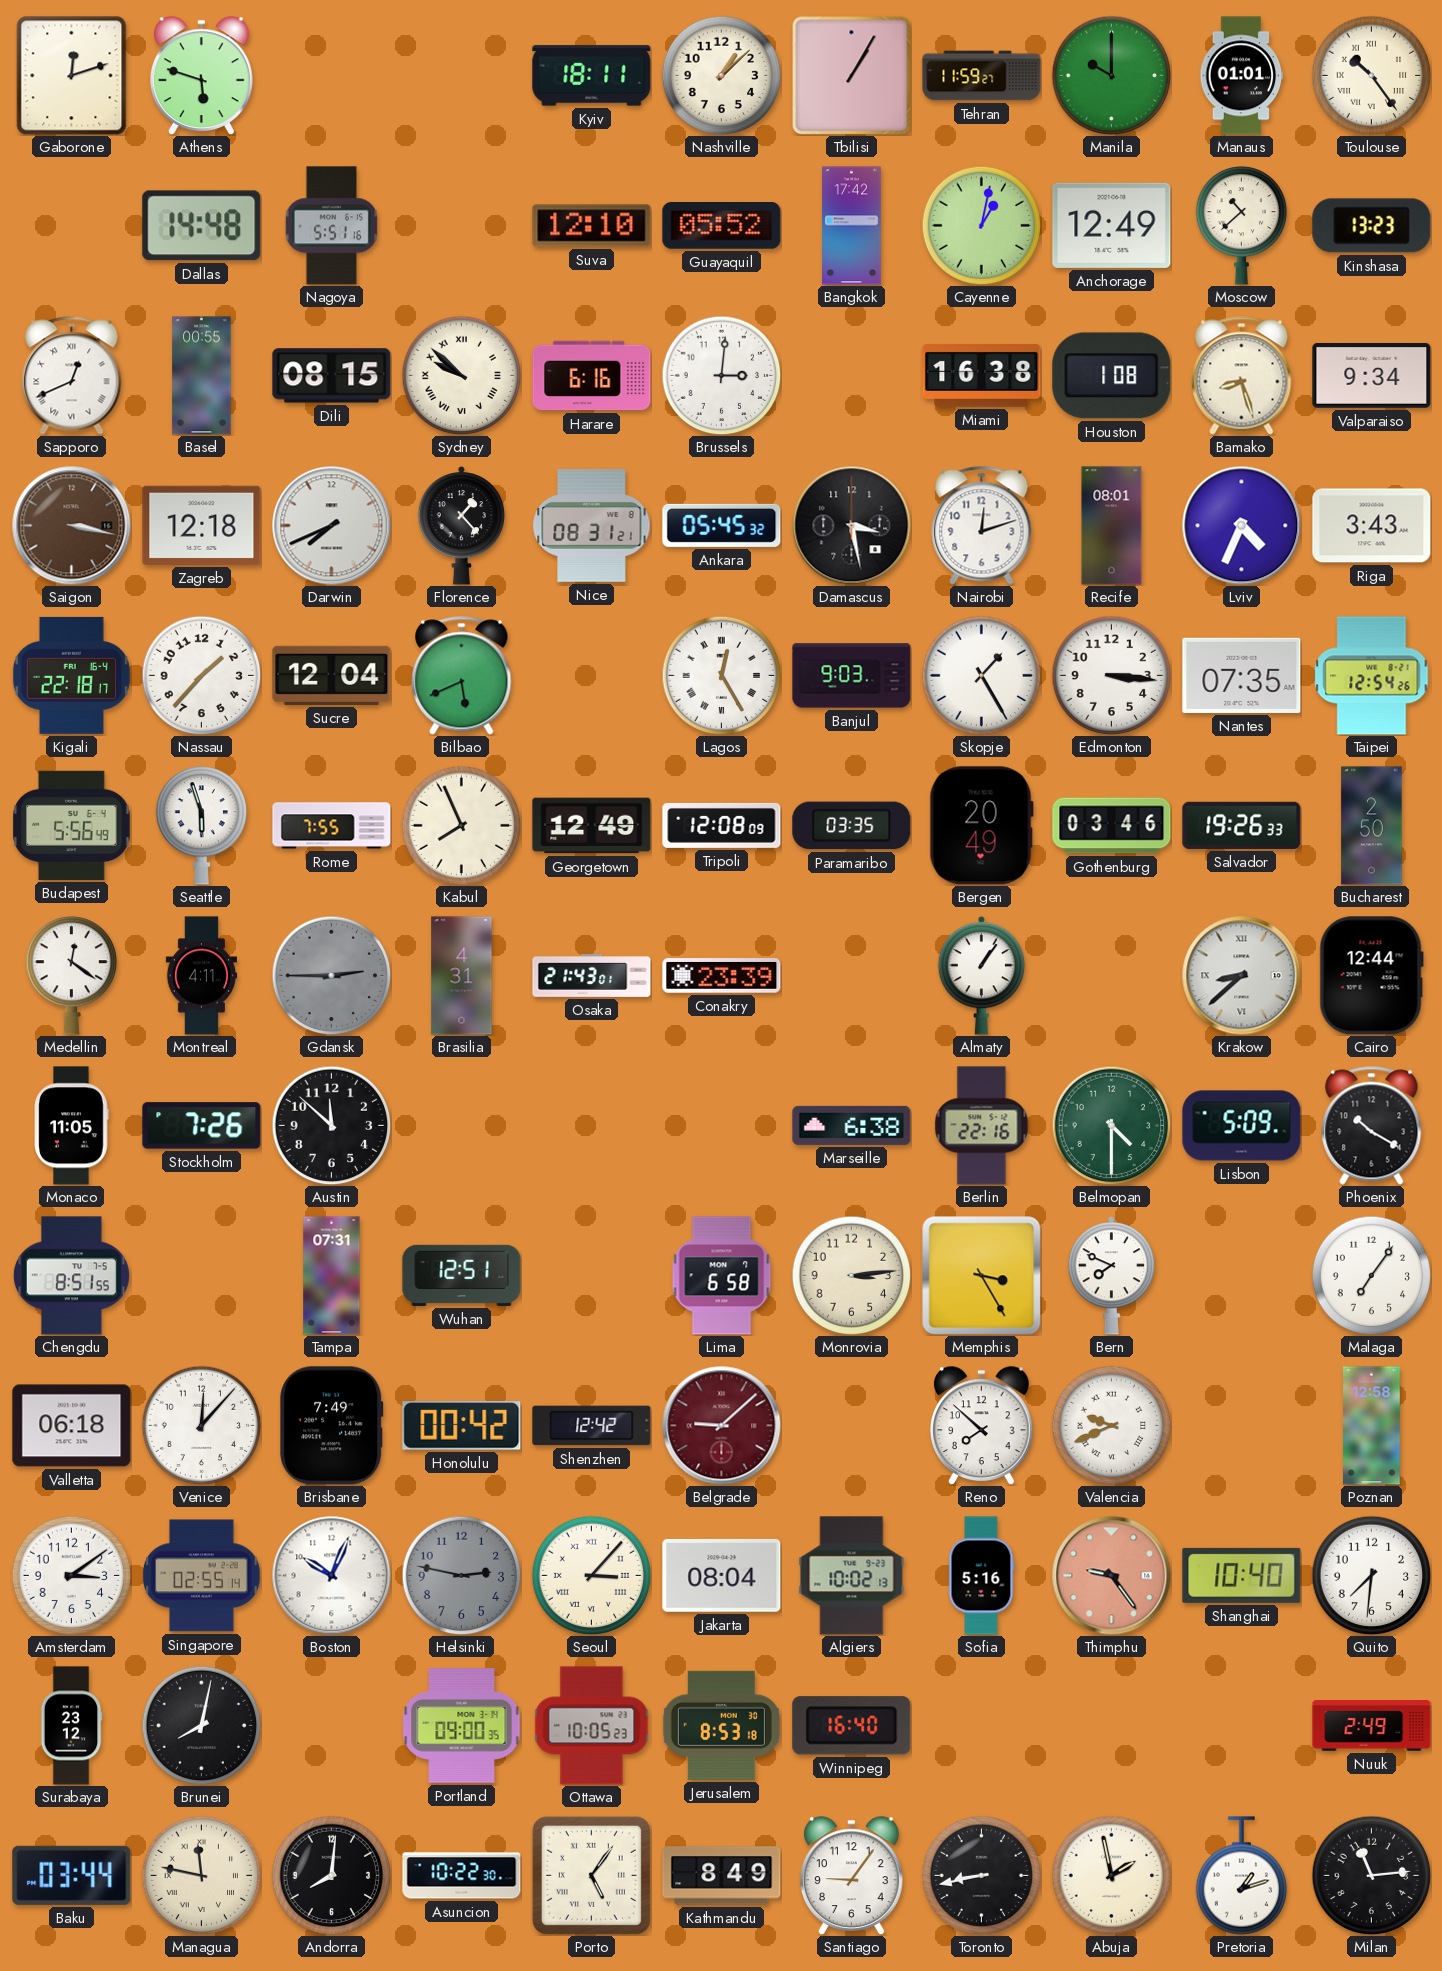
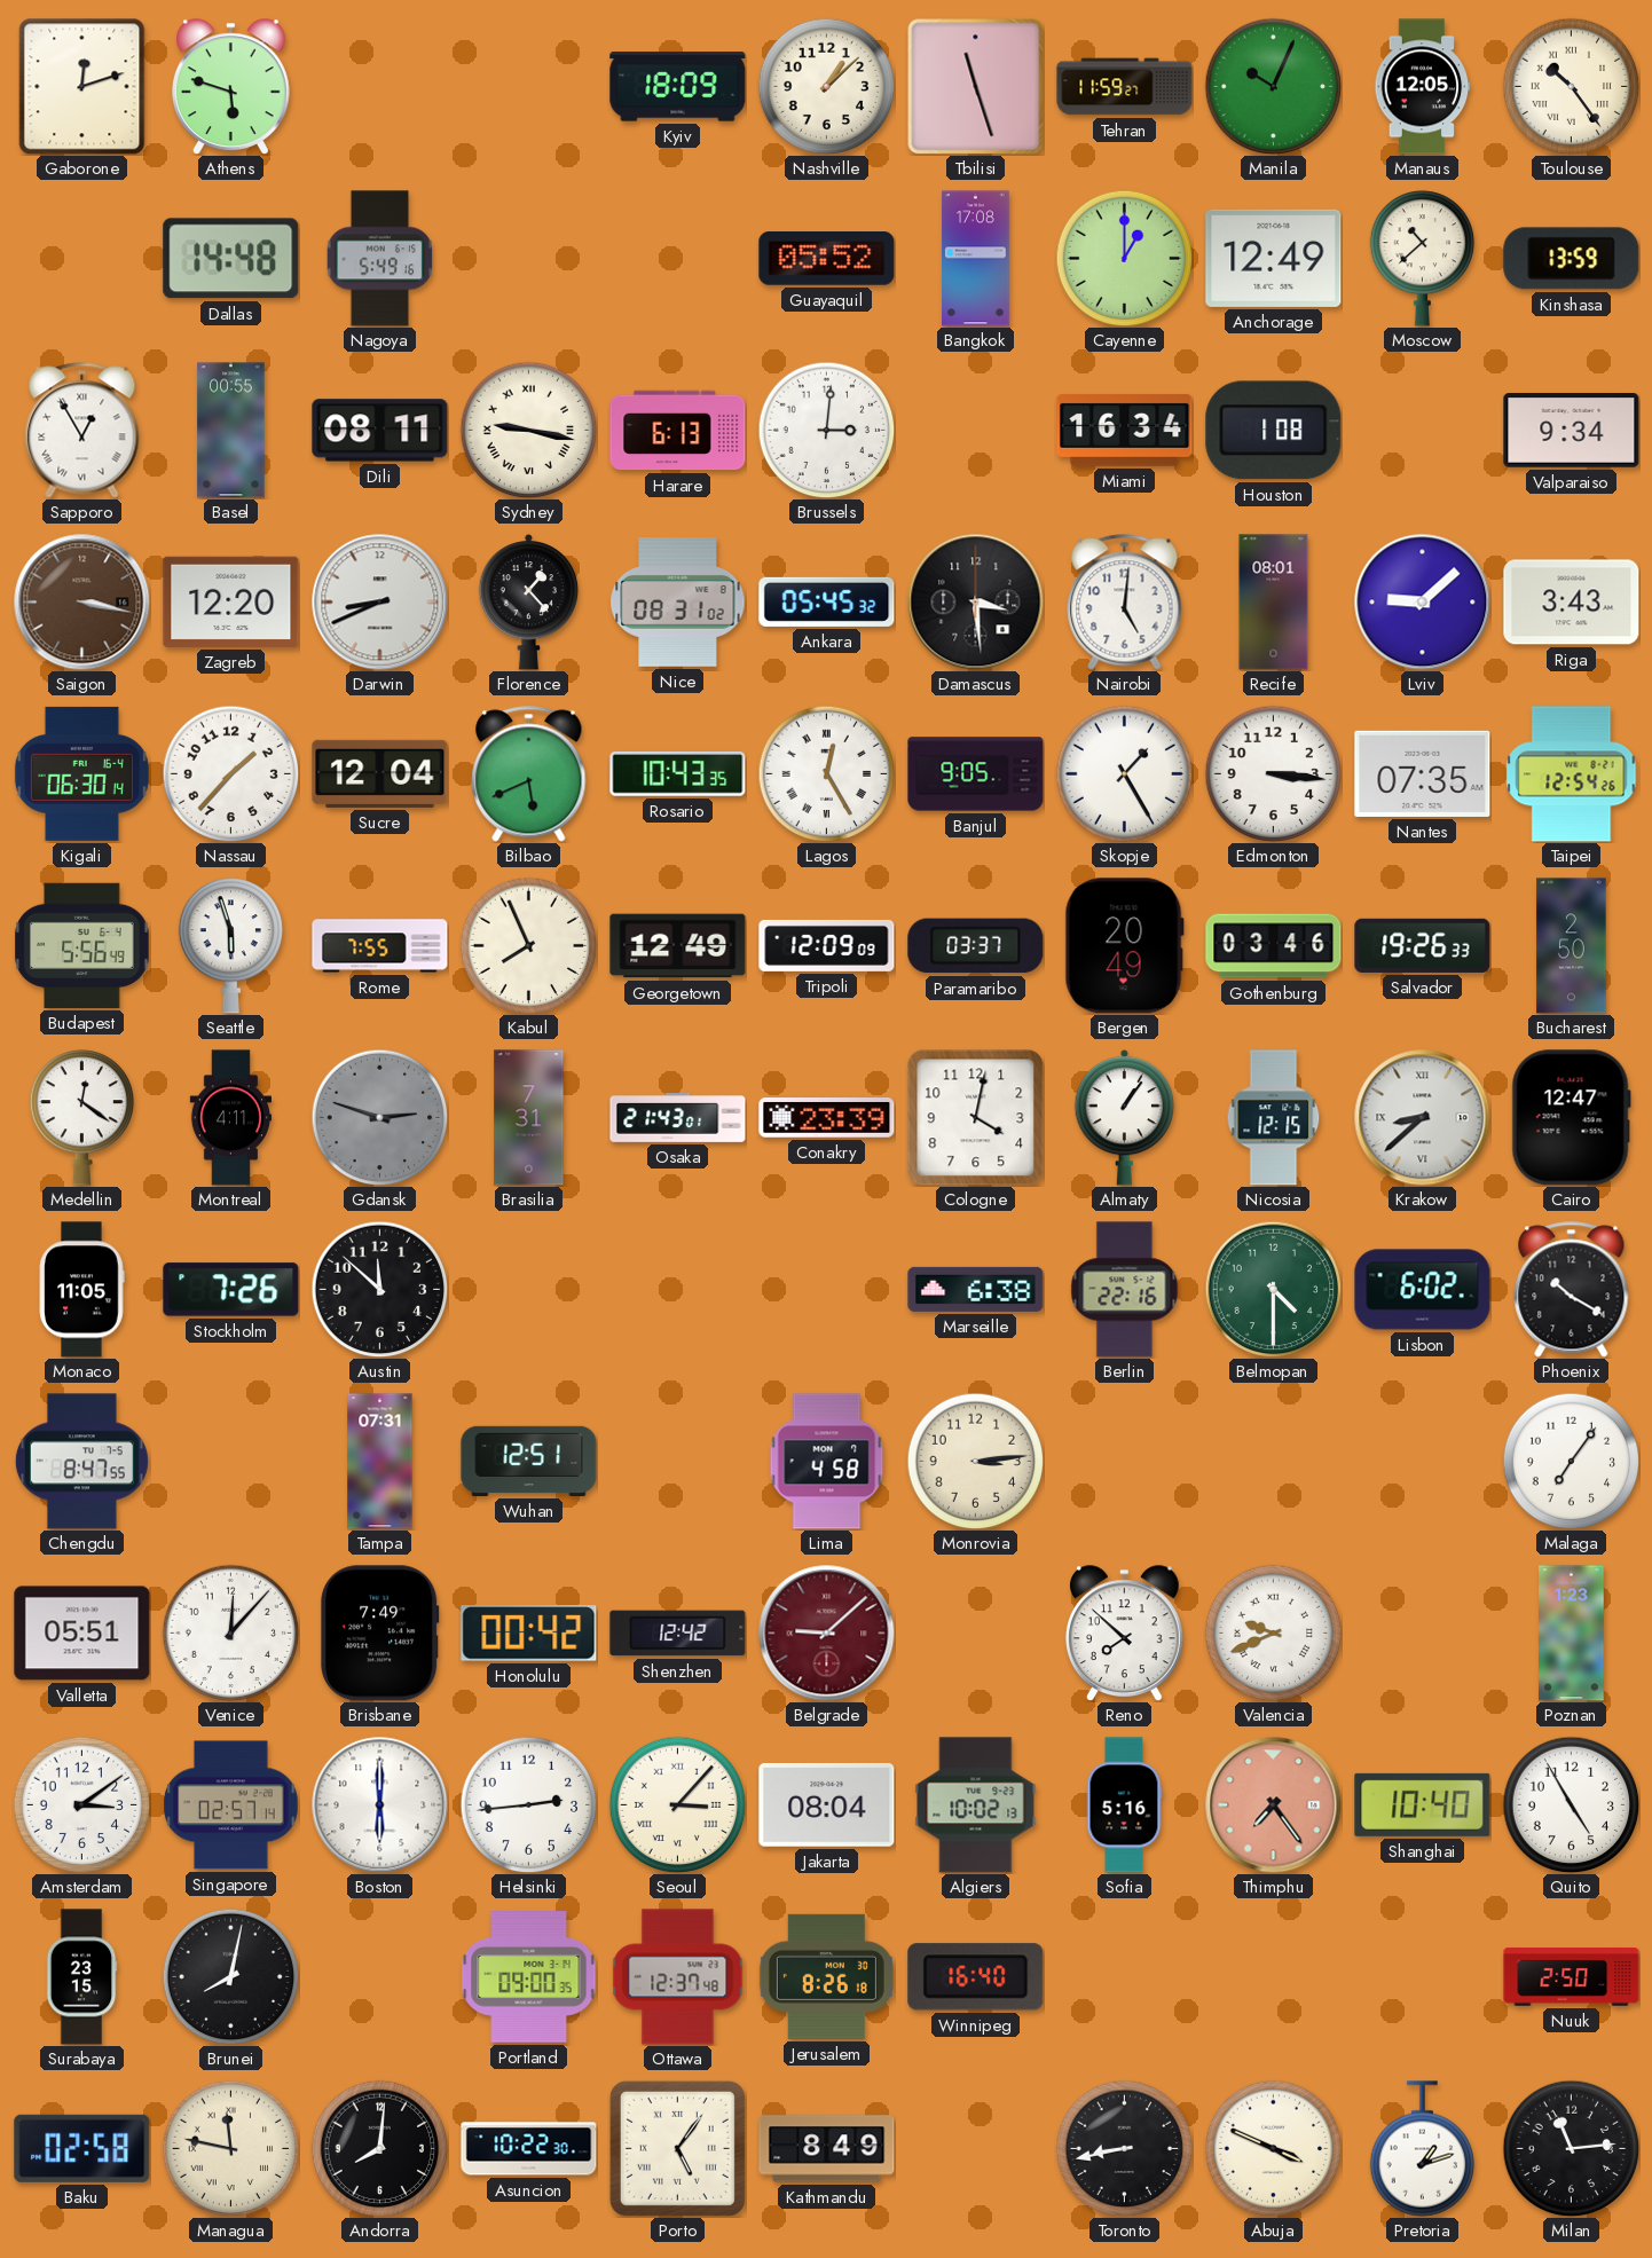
Kyiv: 18:11 -> 18:09
Tbilisi: 1:05 -> 11:27
Manila: 10:00 -> 10:04
Manaus: 01:01 -> 12:05
Nagoya: 5:51 -> 5:49
Suva: 12:10 -> none
Bangkok: 17:42 -> 17:08
Cayenne: 1:02 -> 1:00
Kinshasa: 13:23 -> 13:59
Sapporo: 12:41 -> 12:55
Dili: 08:15 -> 08:11
Sydney: 9:52 -> 9:17
Harare: 6:16 -> 6:13
Miami: 16:38 -> 16:34
Bamako: 8:27 -> none
Zagreb: 12:18 -> 12:20
Darwin: 7:41 -> 8:41
Nice: 08:31:21 -> 08:31:02
Damascus: 3:28 -> 3:29
Nairobi: 12:12 -> 5:01
Lviv: 4:34 -> 9:08
Kigali: 22:18 -> 06:30
Rosario: none -> 10:43
Banjul: 9:03 -> 9:05
Tripoli: 12:08 -> 12:09
Paramaribo: 03:35 -> 03:37
Gdansk: 2:45 -> 2:48
Brasilia: 4:31 -> 7:31
Cologne: none -> 4:02
Nicosia: none -> 12:15
Cairo: 12:44 -> 12:47
Lisbon: 5:09 -> 6:02
Chengdu: 8:51 -> 8:47
Lima: 6:58 -> 4:58
Memphis: 3:25 -> none
Bern: 7:49 -> none
Valletta: 06:18 -> 05:51
Poznan: 12:58 -> 1:23
Singapore: 02:55 -> 02:57
Boston: 10:04 -> 6:00
Helsinki: 2:47 -> 2:44
Helsinki dial: grey -> white
Thimphu: 9:24 -> 7:24
Quito: 7:31 -> 4:55
Surabaya: 23:12 -> 23:15
Ottawa: 10:05 -> 12:37
Jerusalem: 8:53 -> 8:26
Nuuk: 2:49 -> 2:50
Baku: 03:44 -> 02:58
Santiago: 9:06 -> none
Abuja: 1:58 -> 3:49
